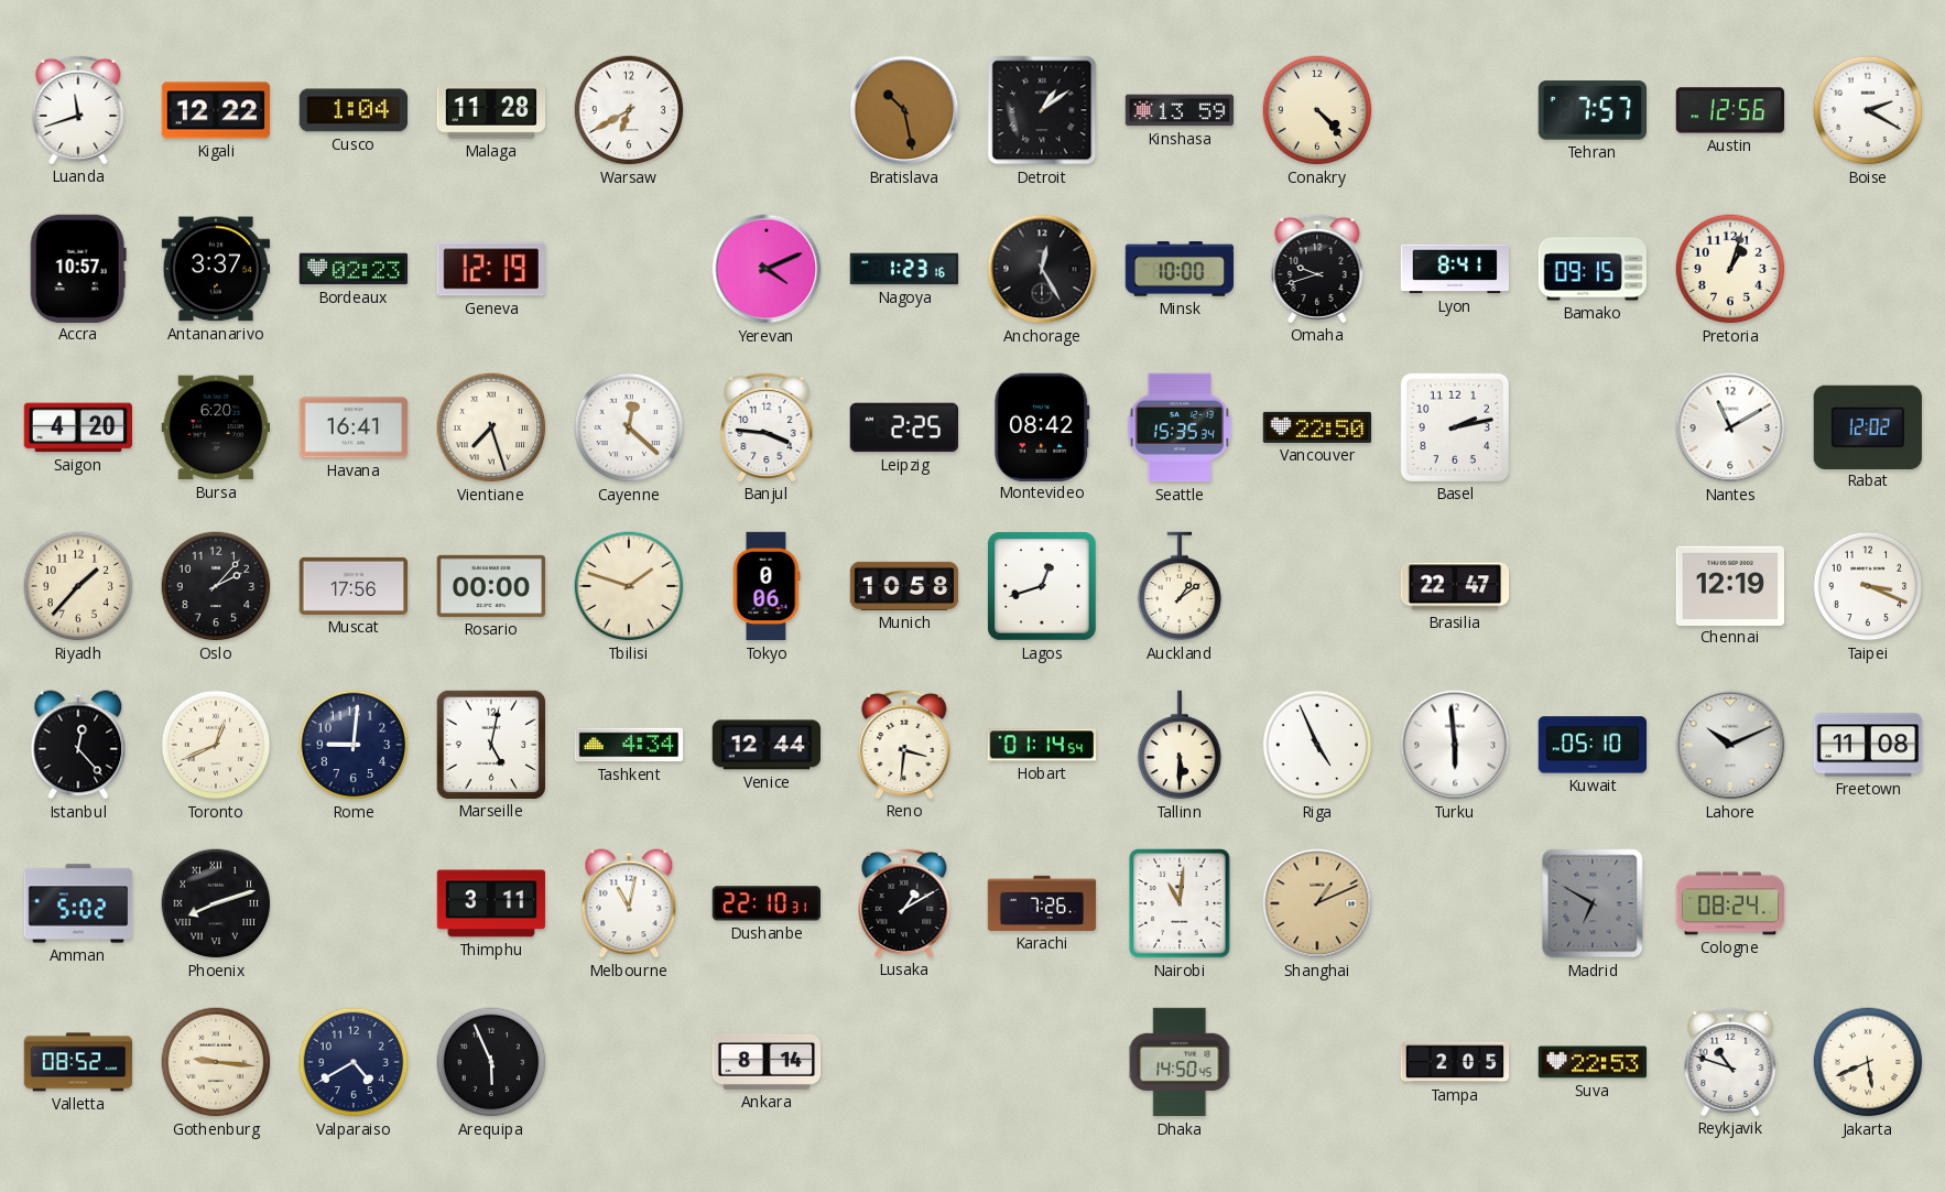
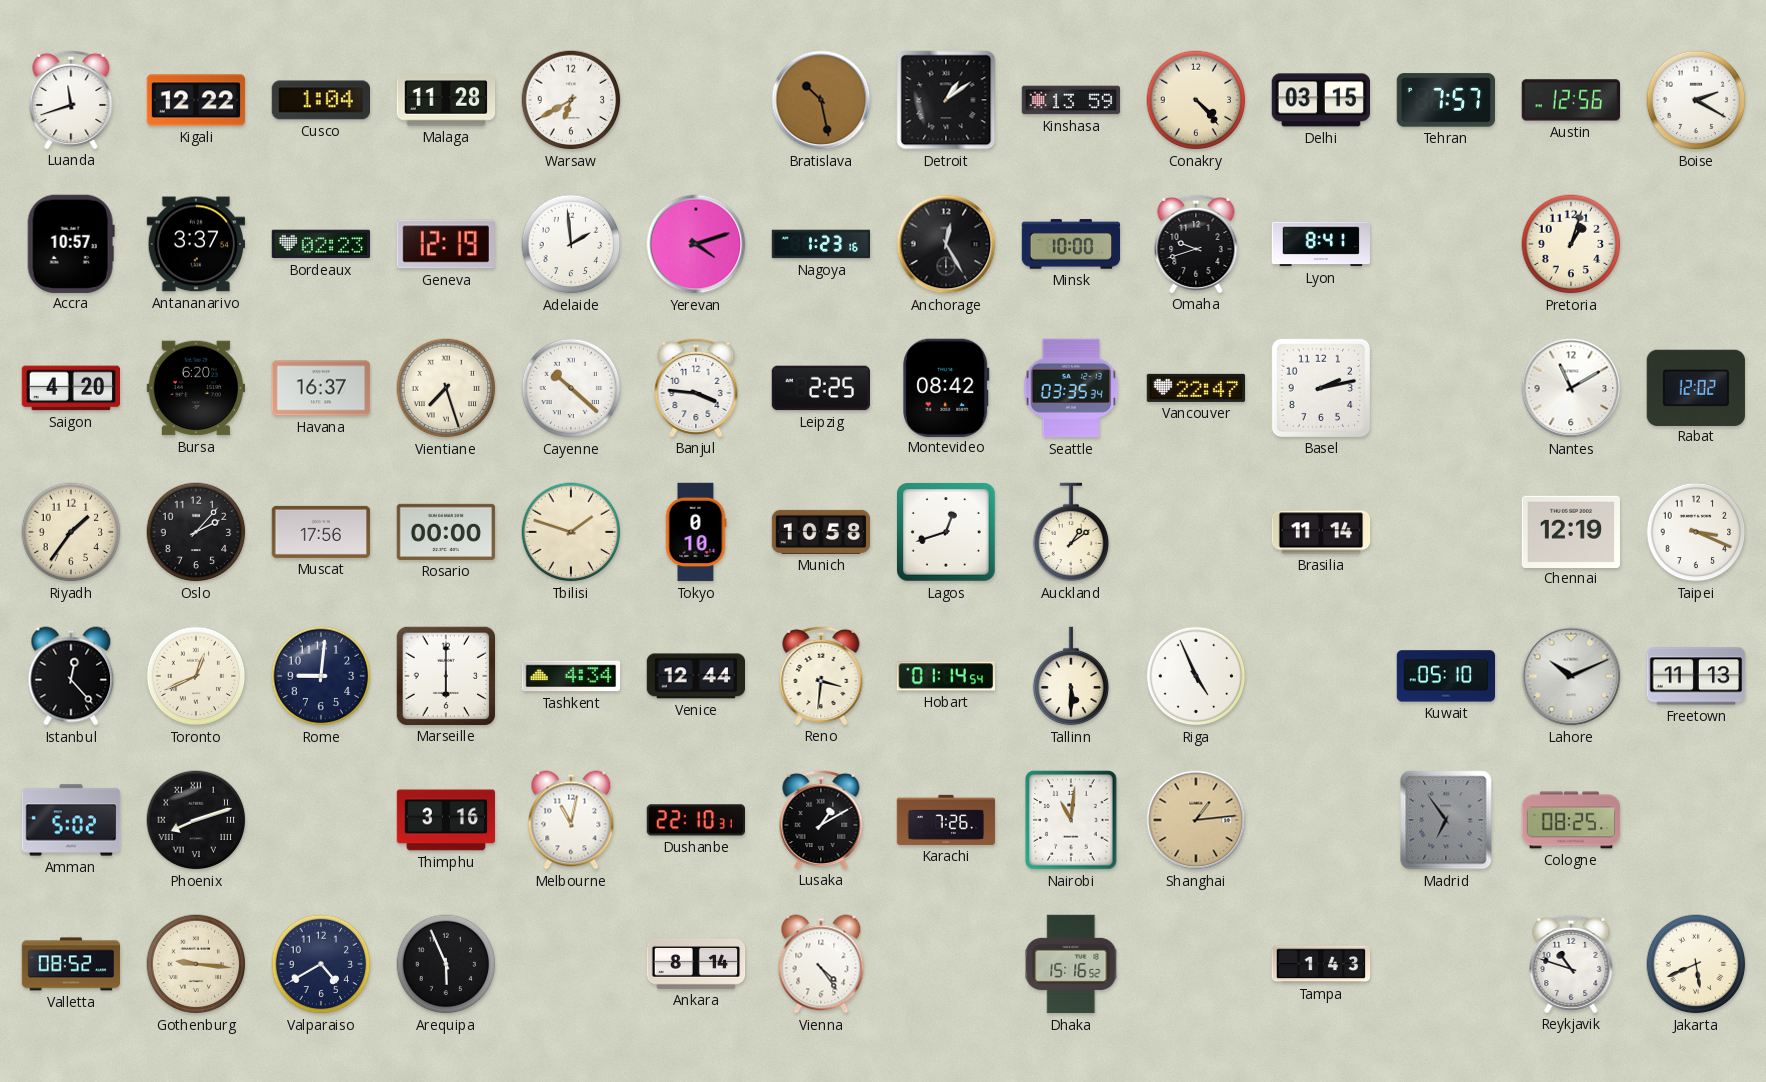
Delhi: none -> 03:15
Adelaide: none -> 1:59
Yerevan: 4:11 -> 4:12
Bamako: 09:15 -> none
Havana: 16:41 -> 16:37
Cayenne: 12:22 -> 10:22
Seattle: 15:35 -> 03:35
Vancouver: 22:50 -> 22:47
Riyadh: 1:37 -> 1:36
Tokyo: 0:06 -> 0:10
Brasilia: 22:47 -> 11:14
Marseille: 5:02 -> 6:00
Turku: 5:59 -> none
Freetown: 11:08 -> 11:13
Thimphu: 3:11 -> 3:16
Shanghai: 1:11 -> 1:14
Madrid: 6:50 -> 6:54
Cologne: 08:24 -> 08:25
Vienna: none -> 4:24
Dhaka: 14:50 -> 15:16
Tampa: 2:05 -> 1:43
Suva: 22:53 -> none
